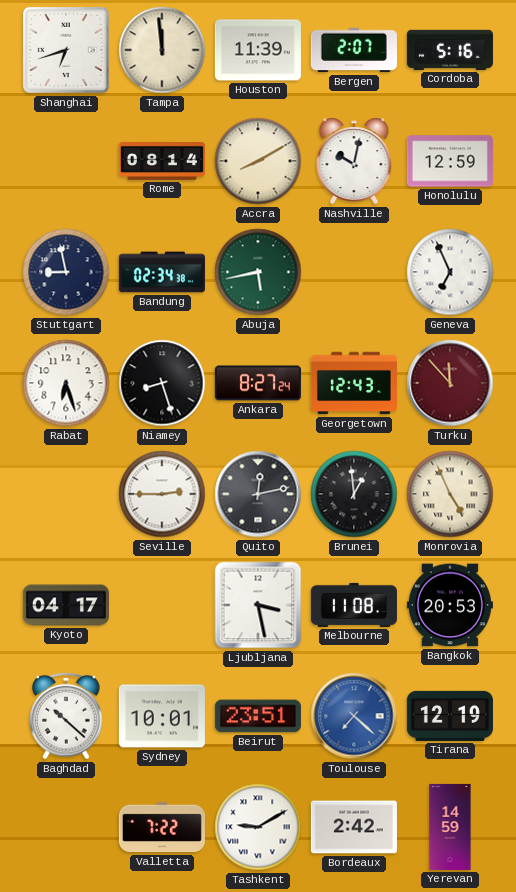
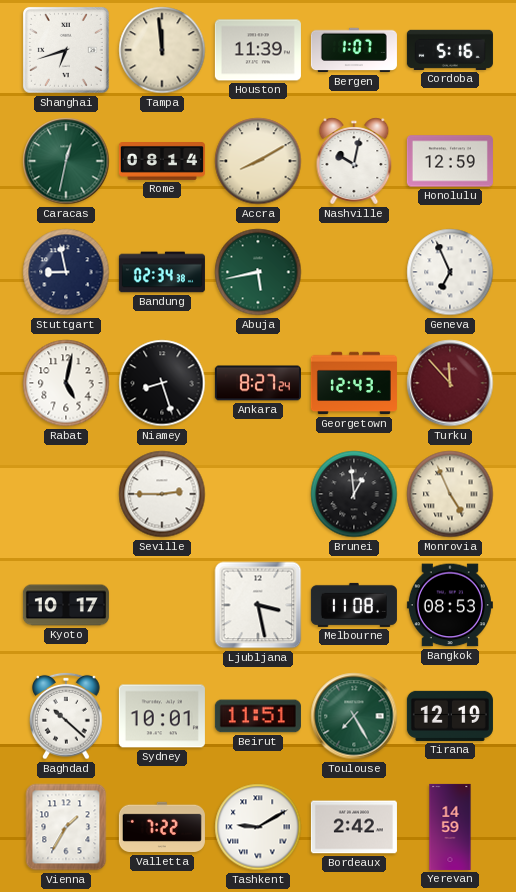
Bergen: 2:07 -> 1:07
Caracas: none -> 12:32
Rabat: 6:27 -> 5:02
Quito: 12:13 -> none
Kyoto: 04:17 -> 10:17
Bangkok: 20:53 -> 08:53
Beirut: 23:51 -> 11:51
Toulouse: 7:22 -> 7:25
Toulouse dial: blue -> green
Vienna: none -> 1:35
